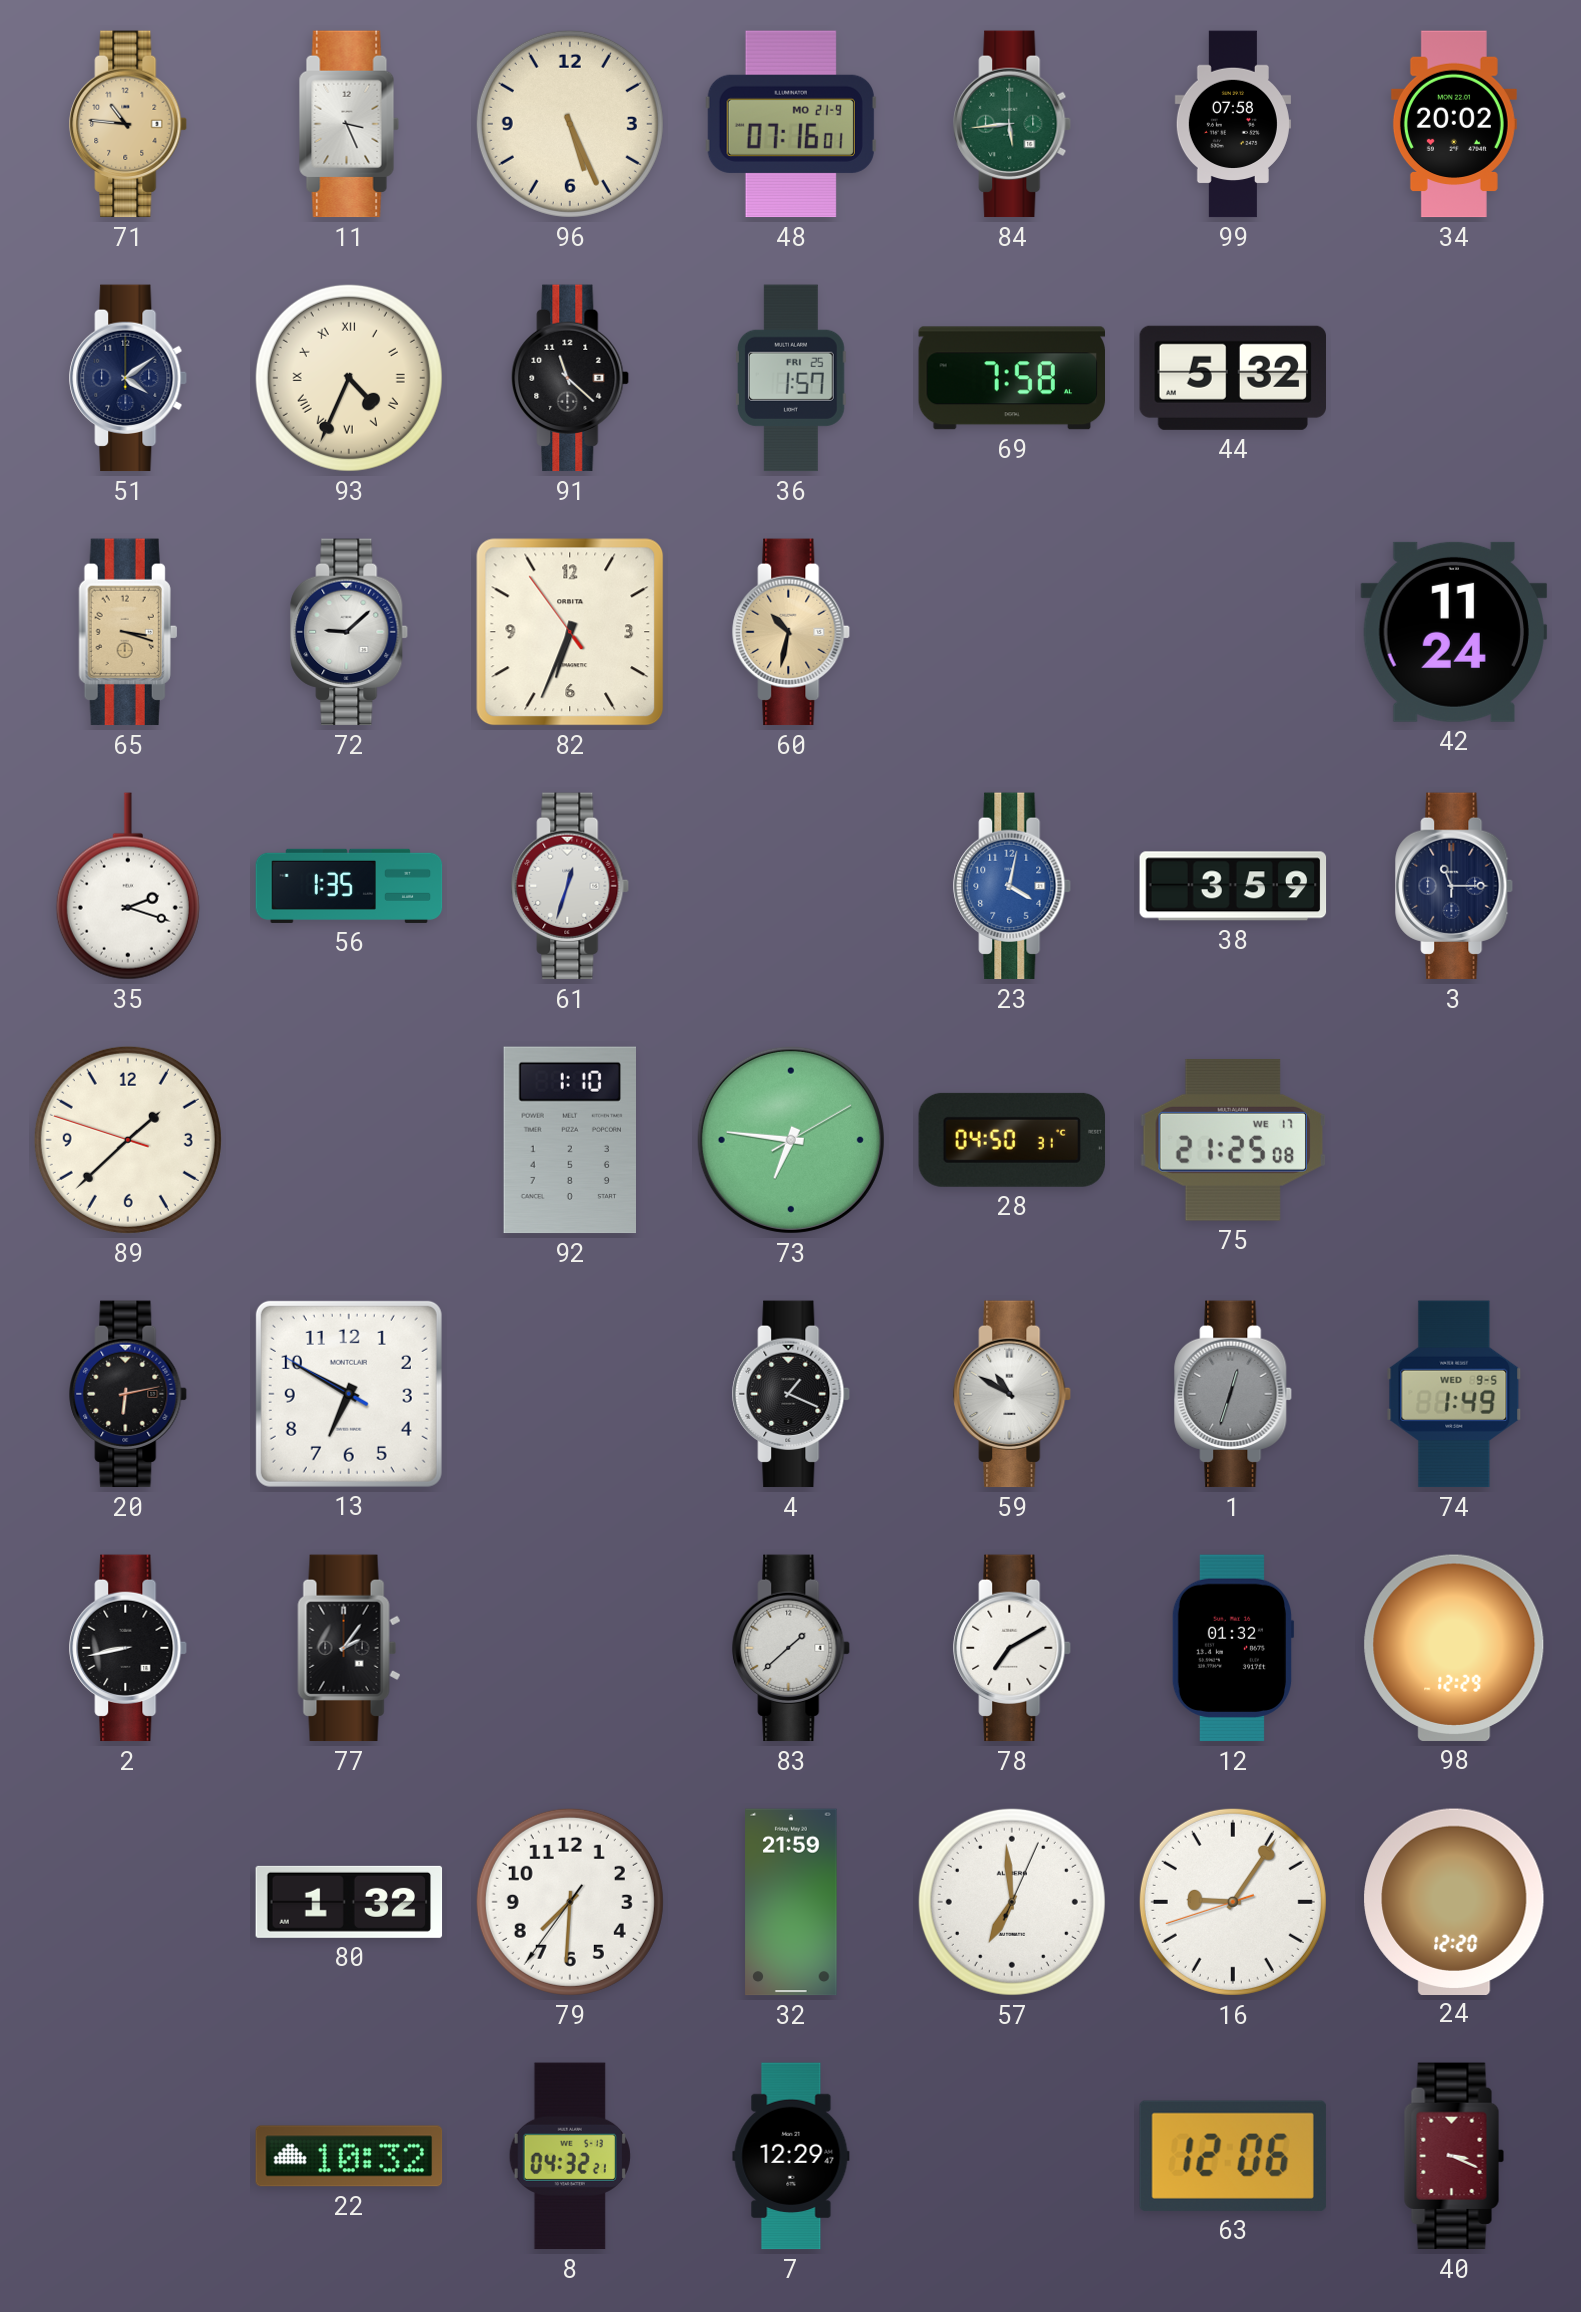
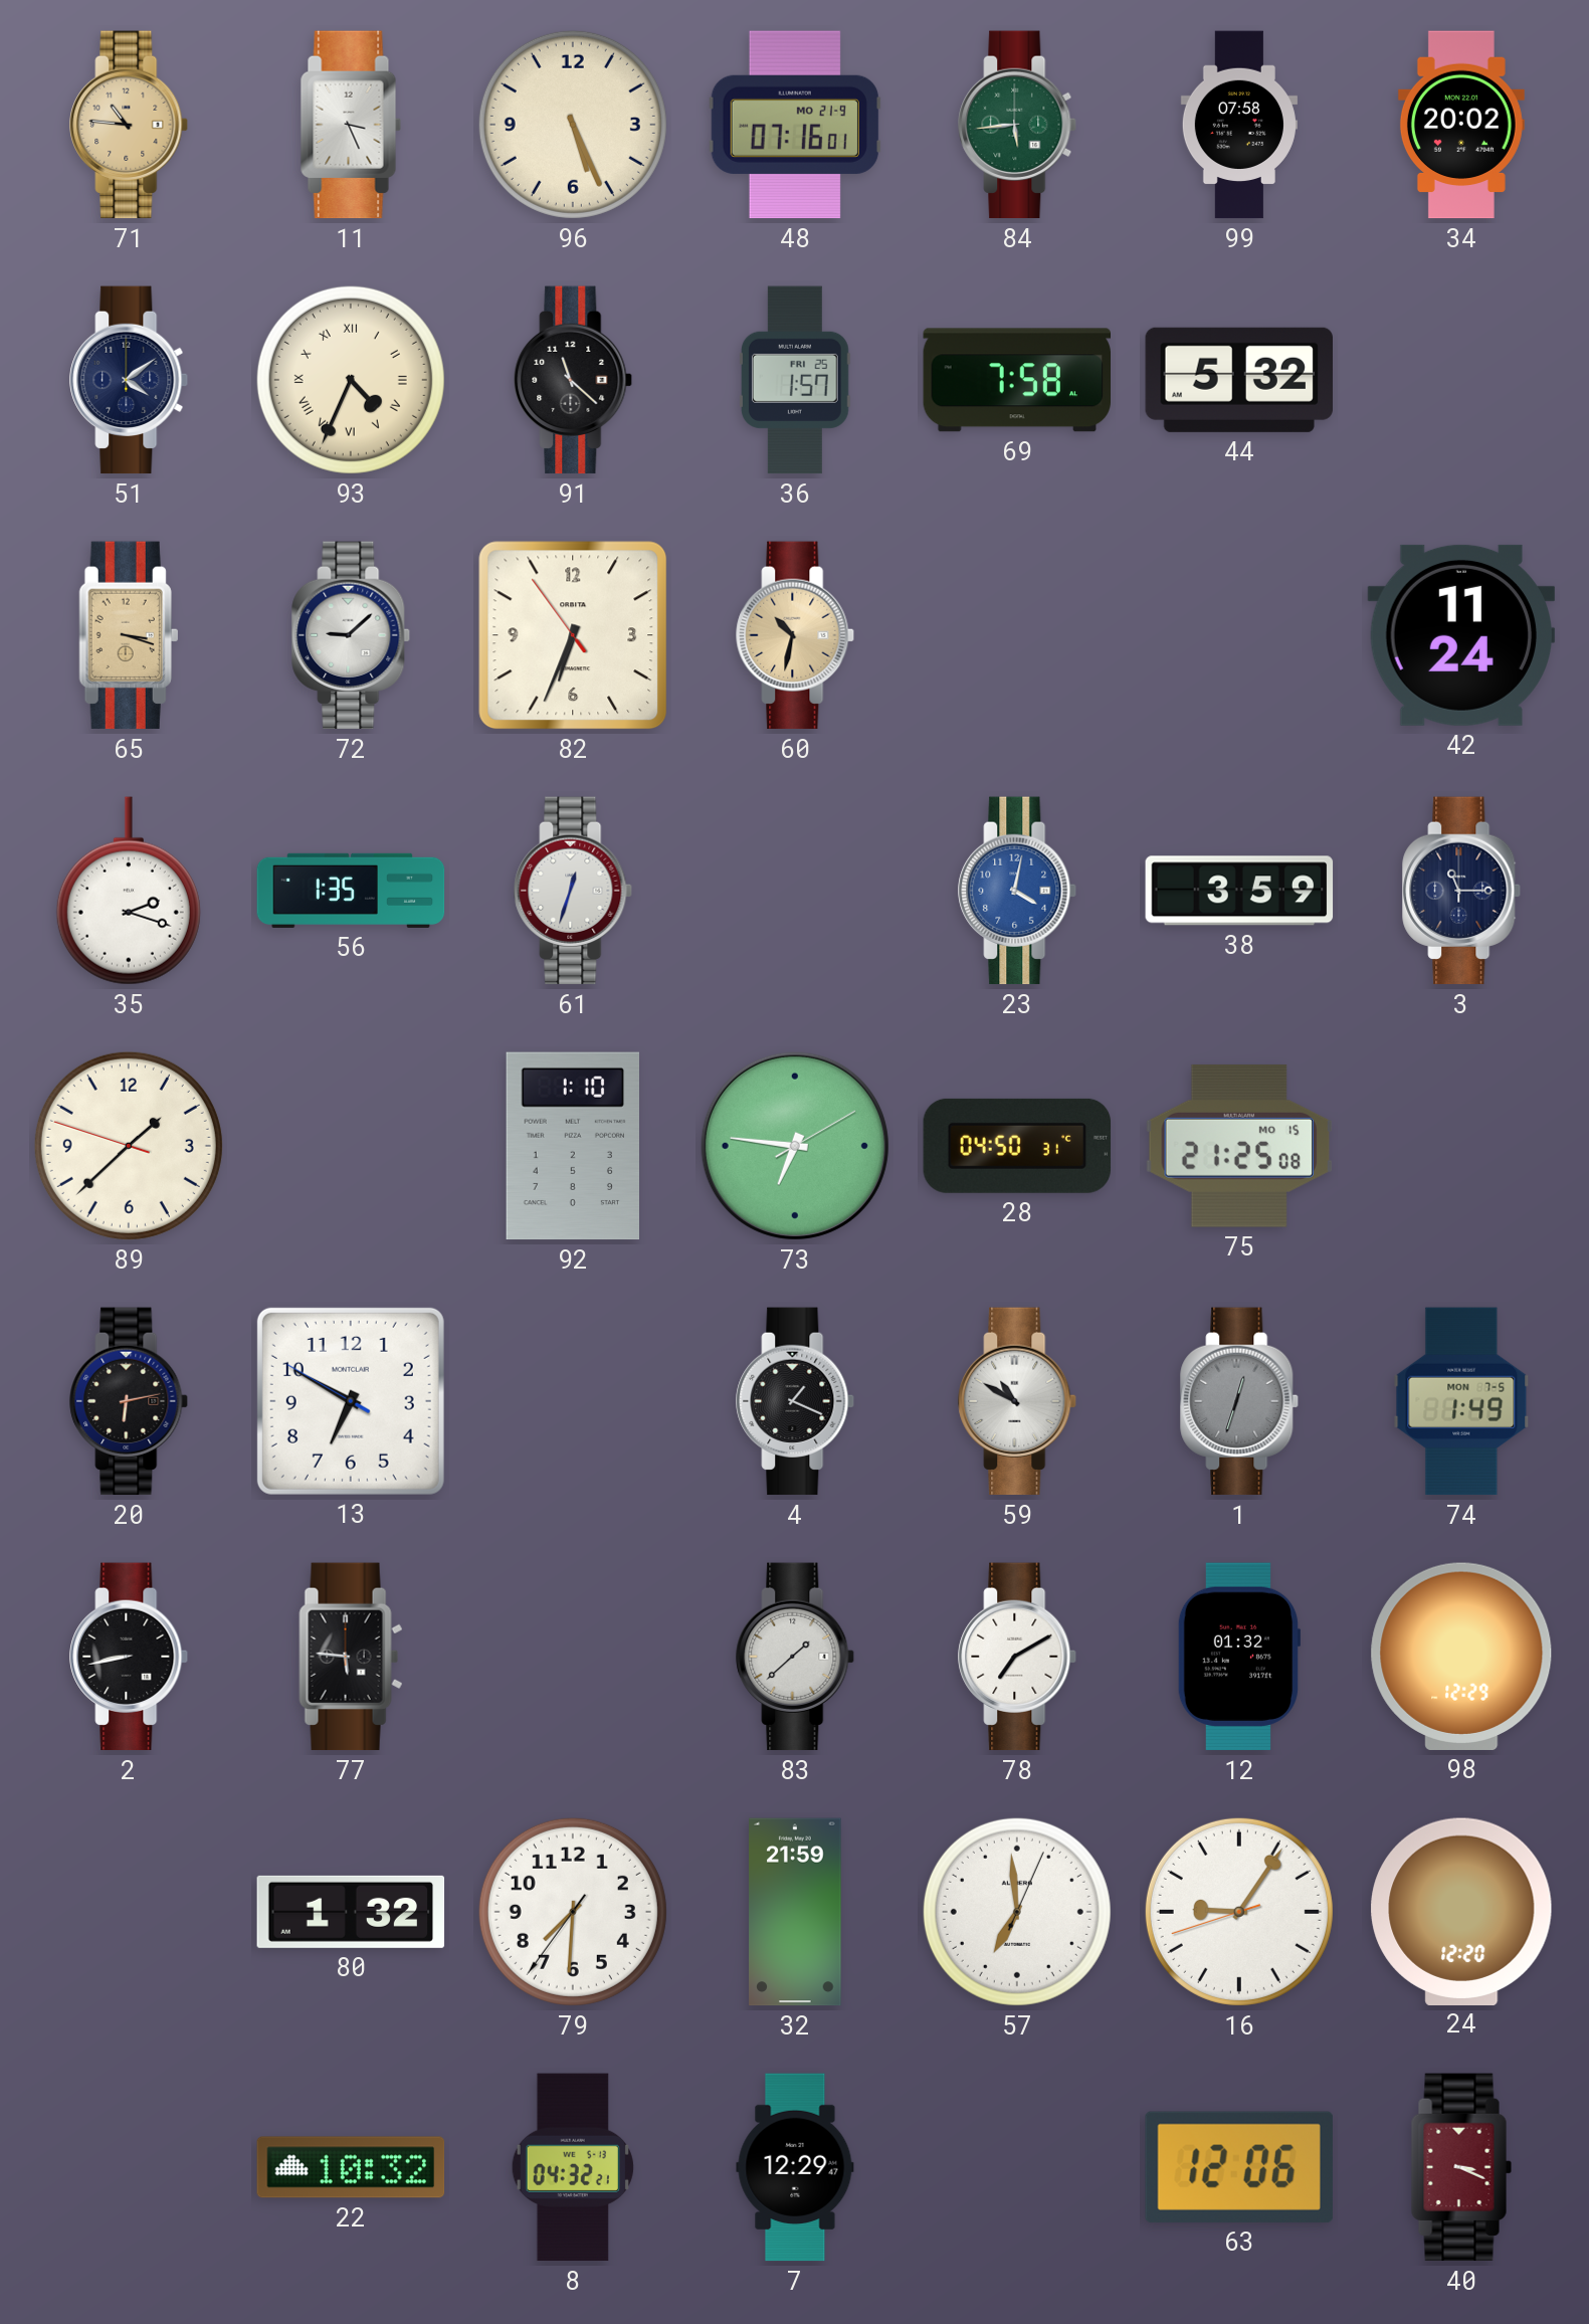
75 date: WE 17 -> MO 15
74 date: WED 9-5 -> MON 7-5
77: 2:06 -> 5:46
